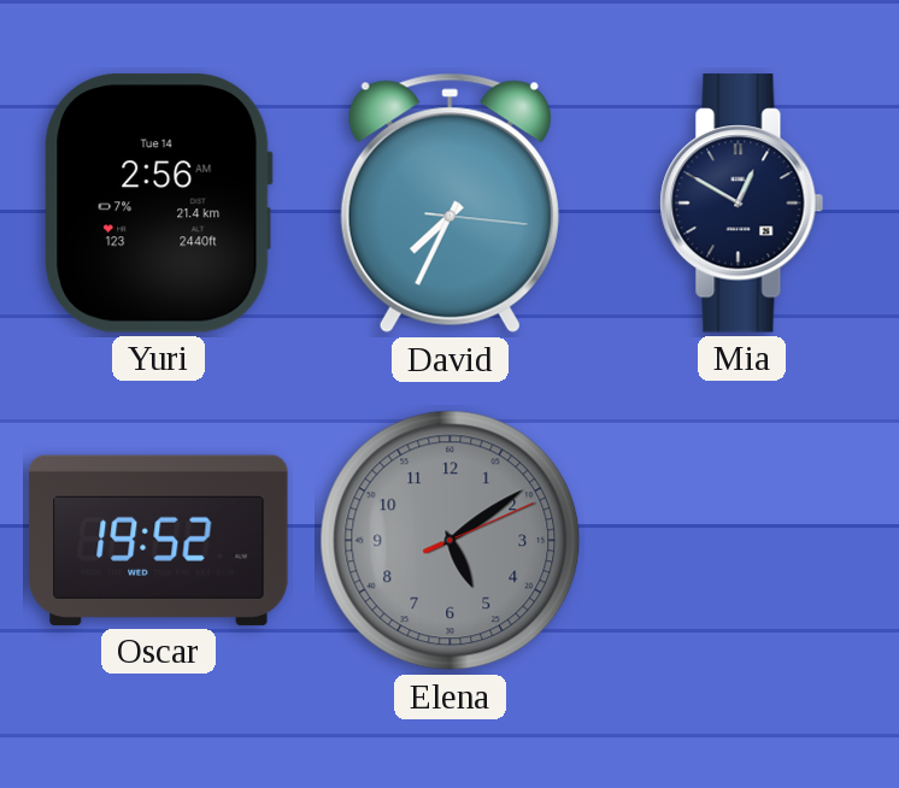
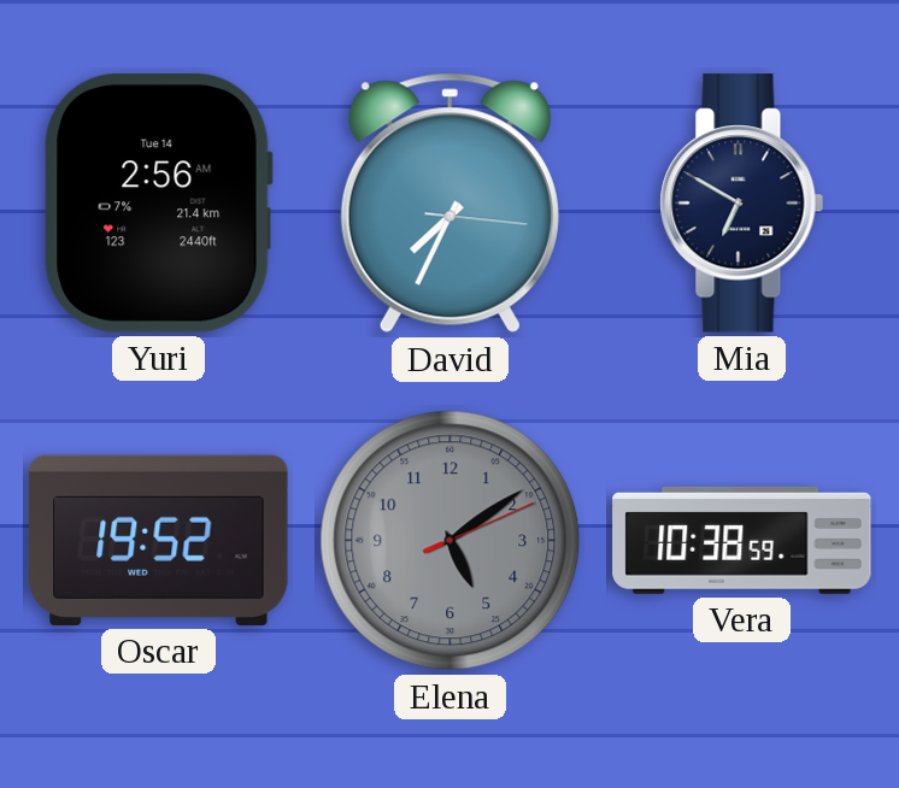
Mia: 12:50 -> 6:50
Vera: none -> 10:38
